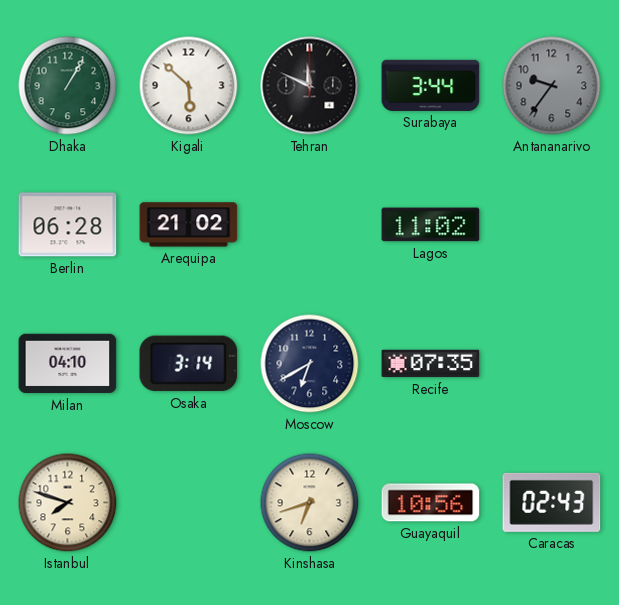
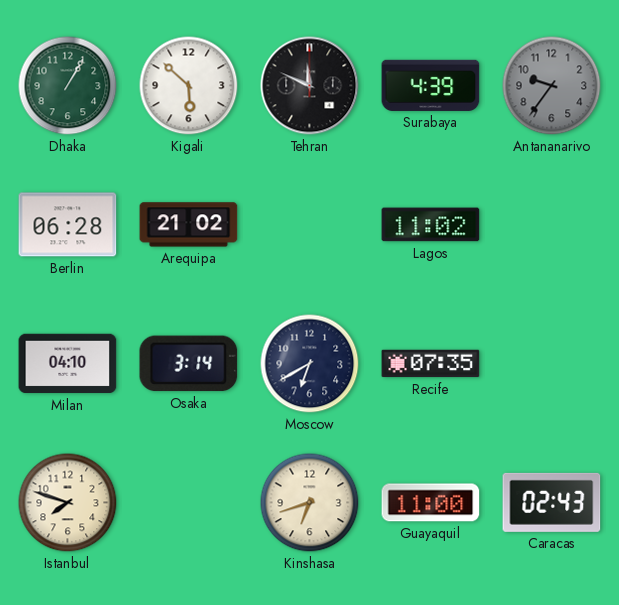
Surabaya: 3:44 -> 4:39
Guayaquil: 10:56 -> 11:00
